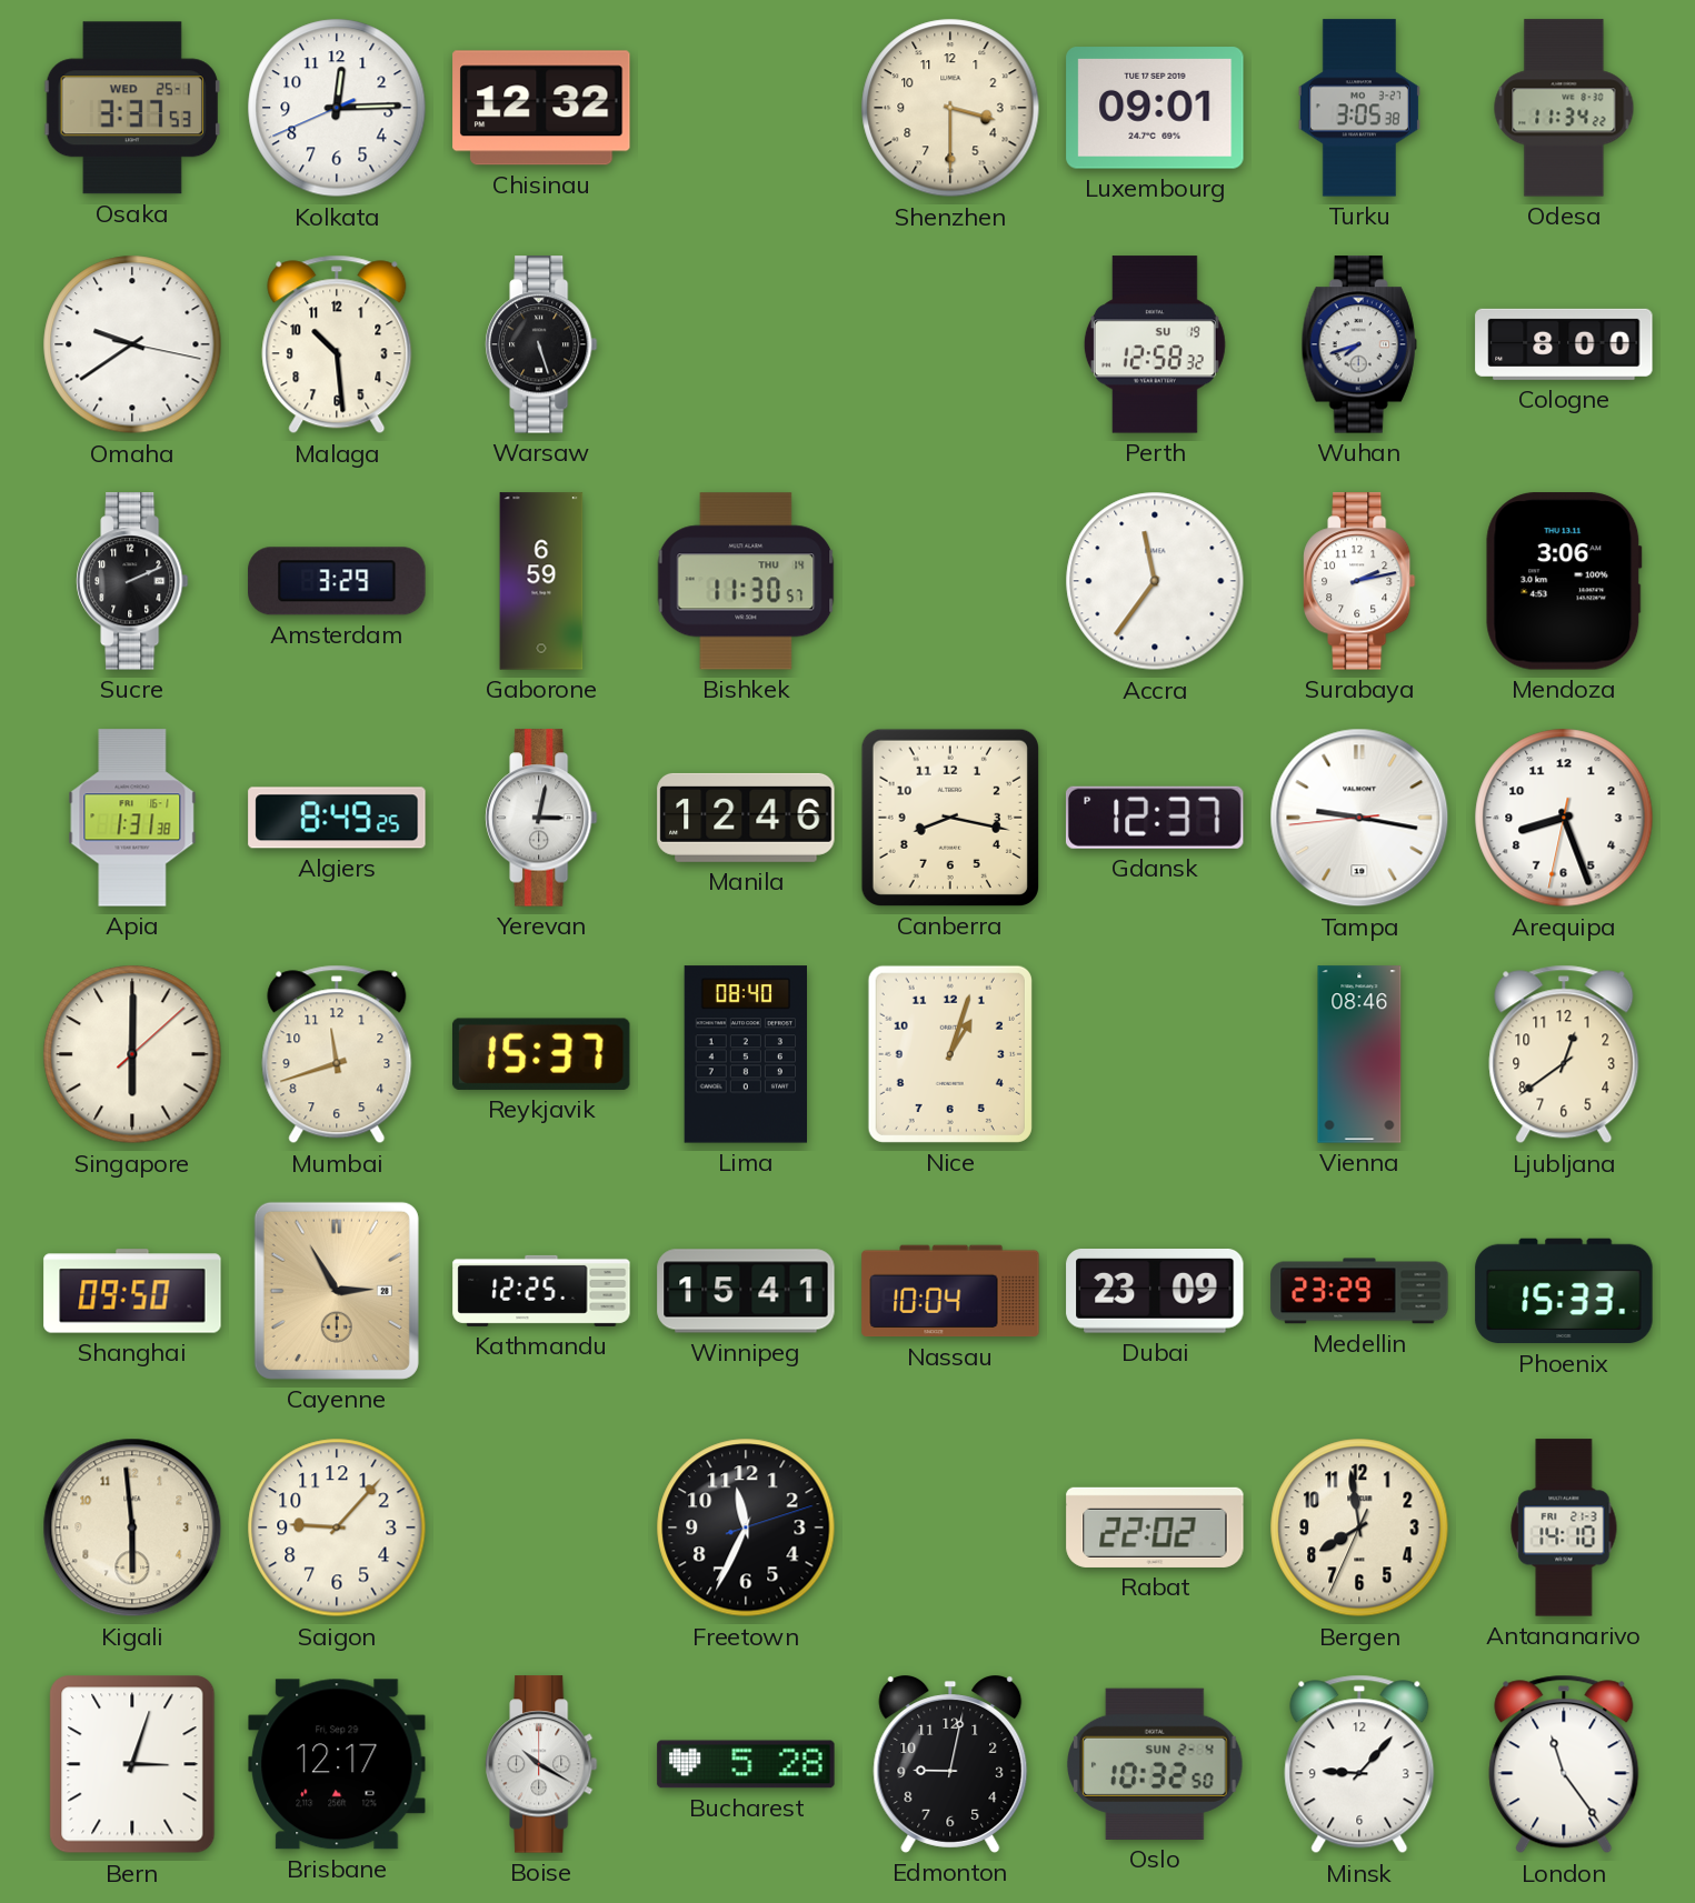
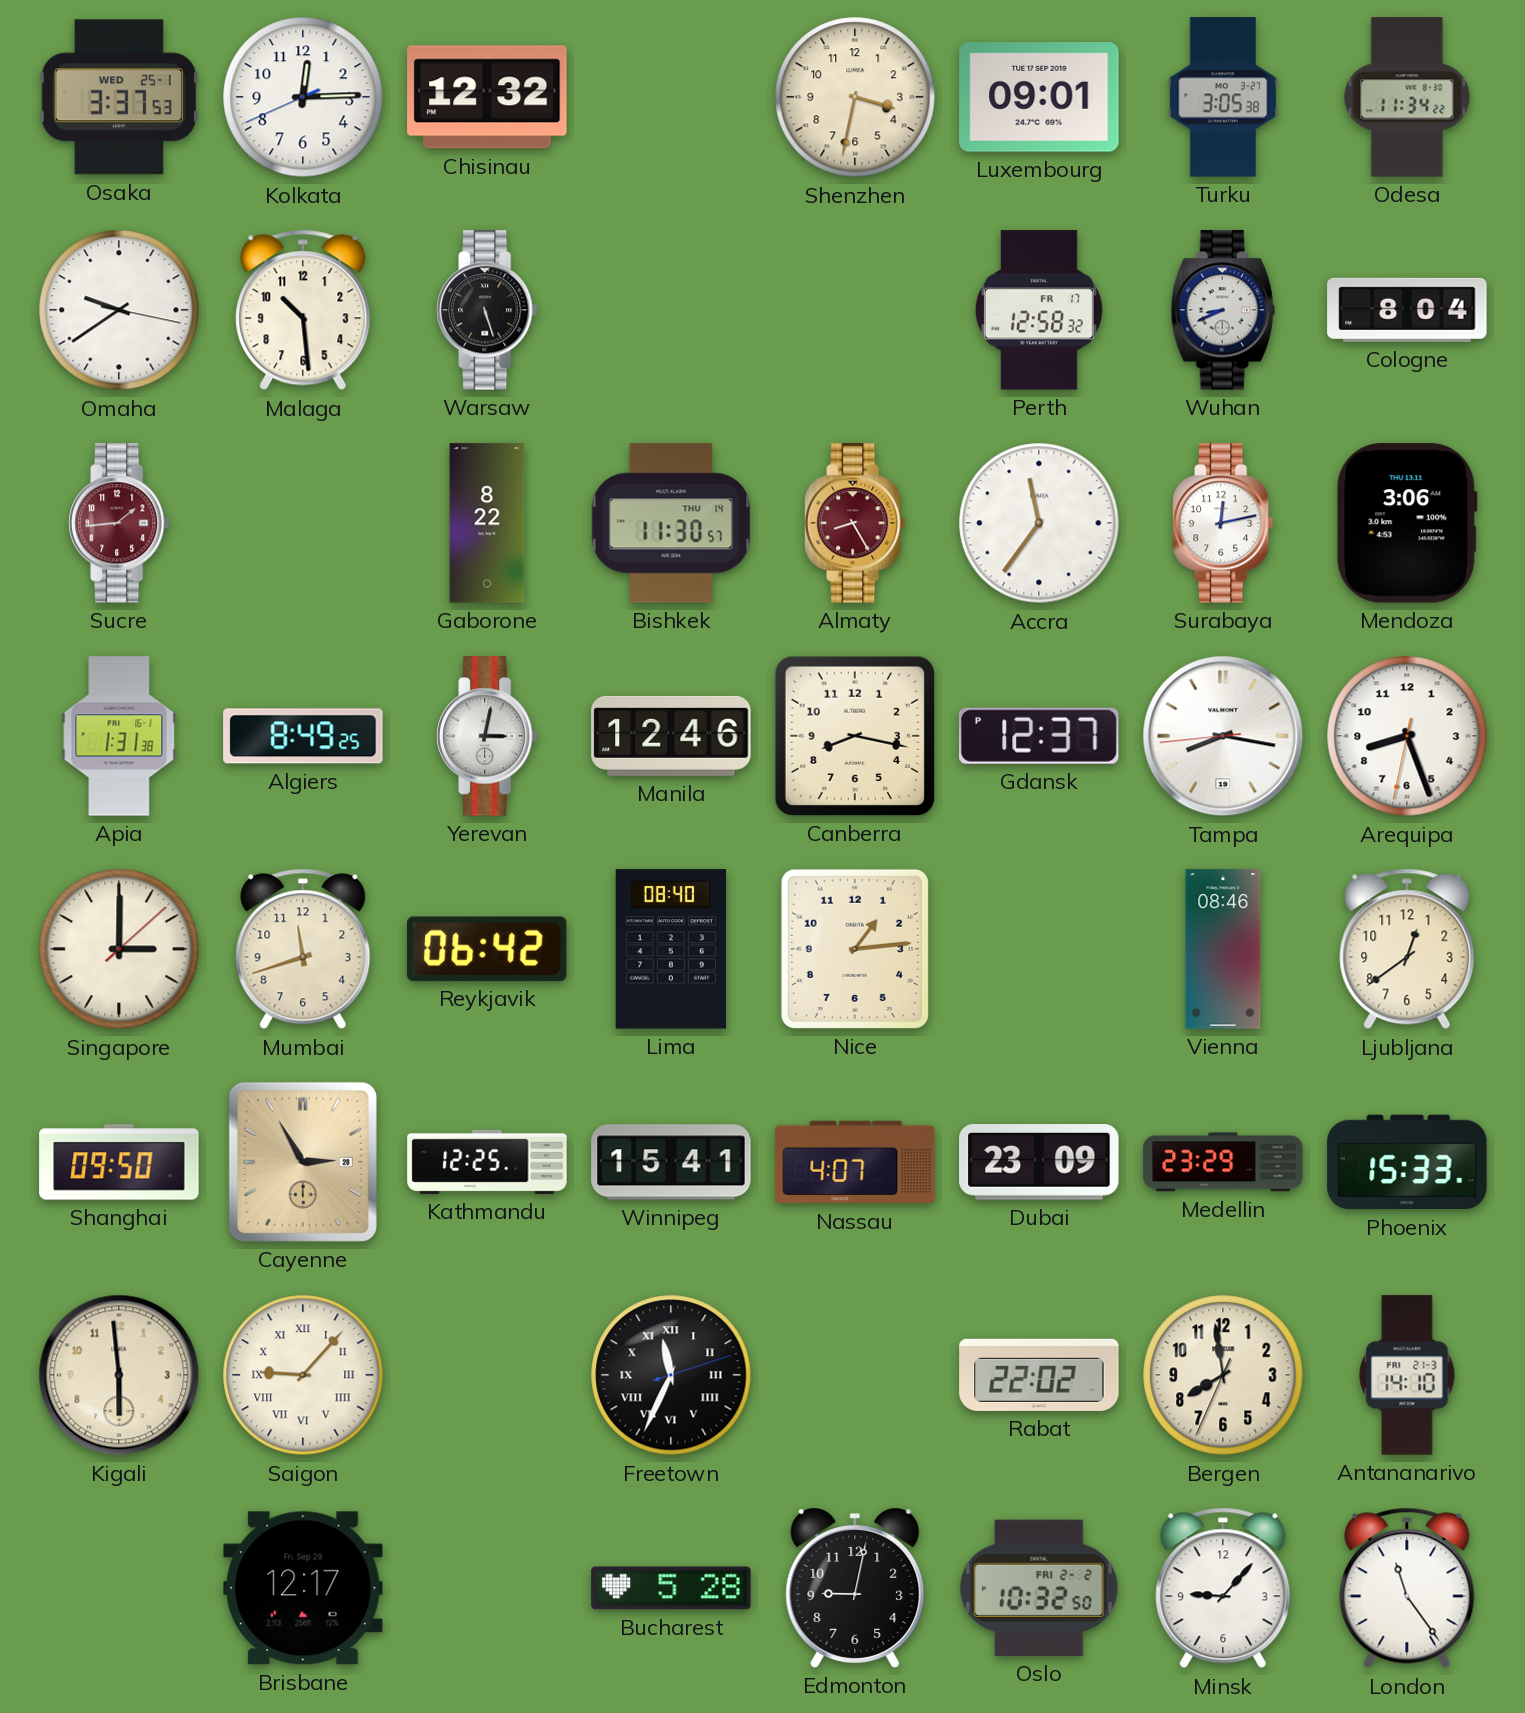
Shenzhen: 3:30 -> 3:32
Perth date: SU 19 -> FR 17
Wuhan: 7:42 -> 8:41
Cologne: 8:00 -> 8:04
Sucre: 2:11 -> 1:44
Sucre dial: black -> burgundy
Amsterdam: 3:29 -> none
Gaborone: 6:59 -> 8:22
Almaty: none -> 8:25
Surabaya: 2:13 -> 12:13
Tampa: 9:16 -> 8:16
Singapore: 6:00 -> 3:00
Reykjavik: 15:37 -> 06:42
Nice: 1:03 -> 1:14
Nassau: 10:04 -> 4:07
Saigon numerals: Arabic -> Roman
Freetown numerals: Arabic -> Roman
Bern: 3:03 -> none
Boise: 10:20 -> none
Oslo date: SUN 2-4 -> FRI 2-2
